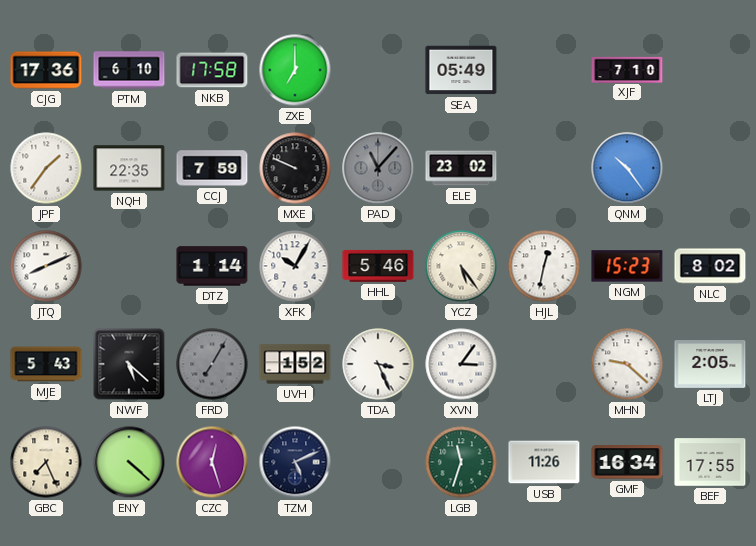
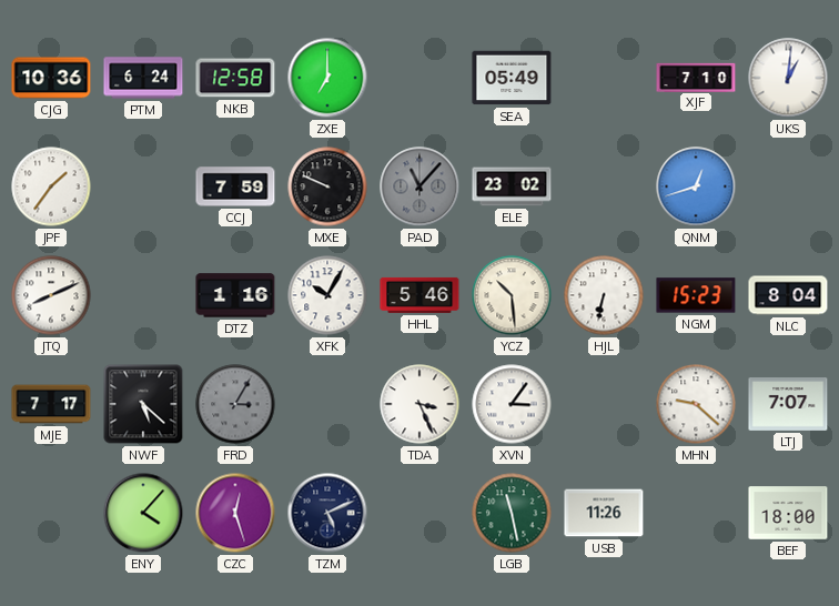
CJG: 17:36 -> 10:36
PTM: 6:10 -> 6:24
NKB: 17:58 -> 12:58
UKS: none -> 1:01
NQH: 22:35 -> none
QNM: 10:24 -> 12:42
DTZ: 1:14 -> 1:16
YCZ: 5:24 -> 10:29
HJL: 12:32 -> 6:32
NLC: 8:02 -> 8:04
MJE: 5:43 -> 7:17
FRD: 7:05 -> 3:05
UVH: 1:52 -> none
LTJ: 2:05 -> 7:07
GBC: 7:26 -> none
ENY: 4:22 -> 4:07
LGB: 11:33 -> 11:28
GMF: 16:34 -> none
BEF: 17:55 -> 18:00
